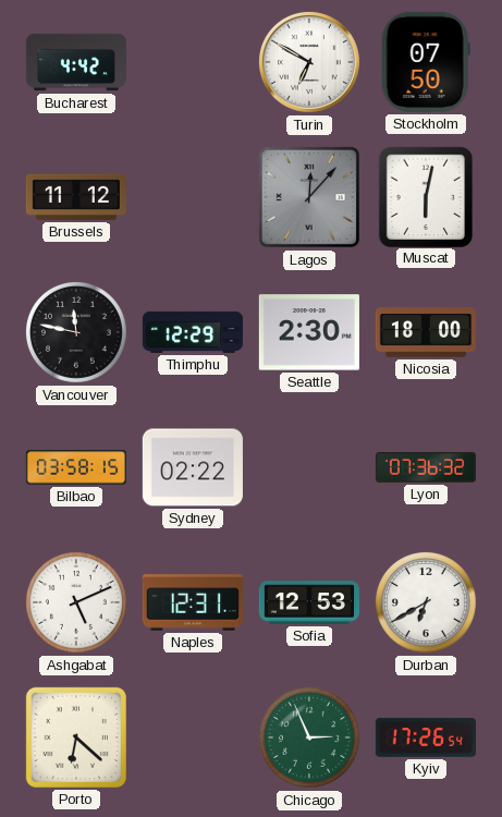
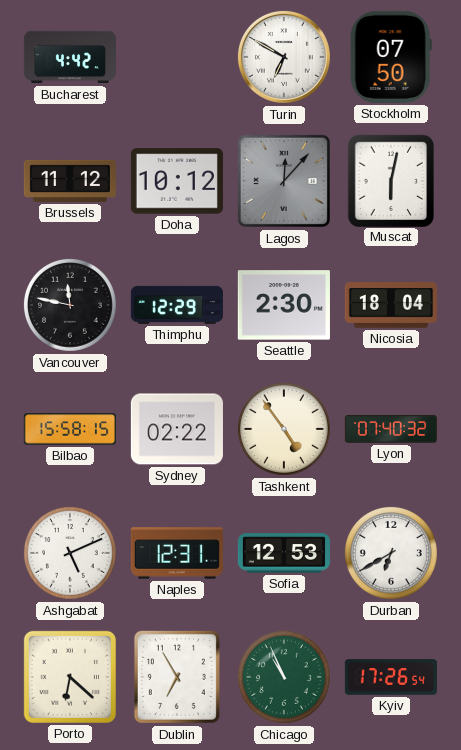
Doha: none -> 10:12
Nicosia: 18:00 -> 18:04
Bilbao: 03:58 -> 15:58
Tashkent: none -> 4:54
Lyon: 07:36 -> 07:40
Dublin: none -> 6:55
Chicago: 2:56 -> 10:56
